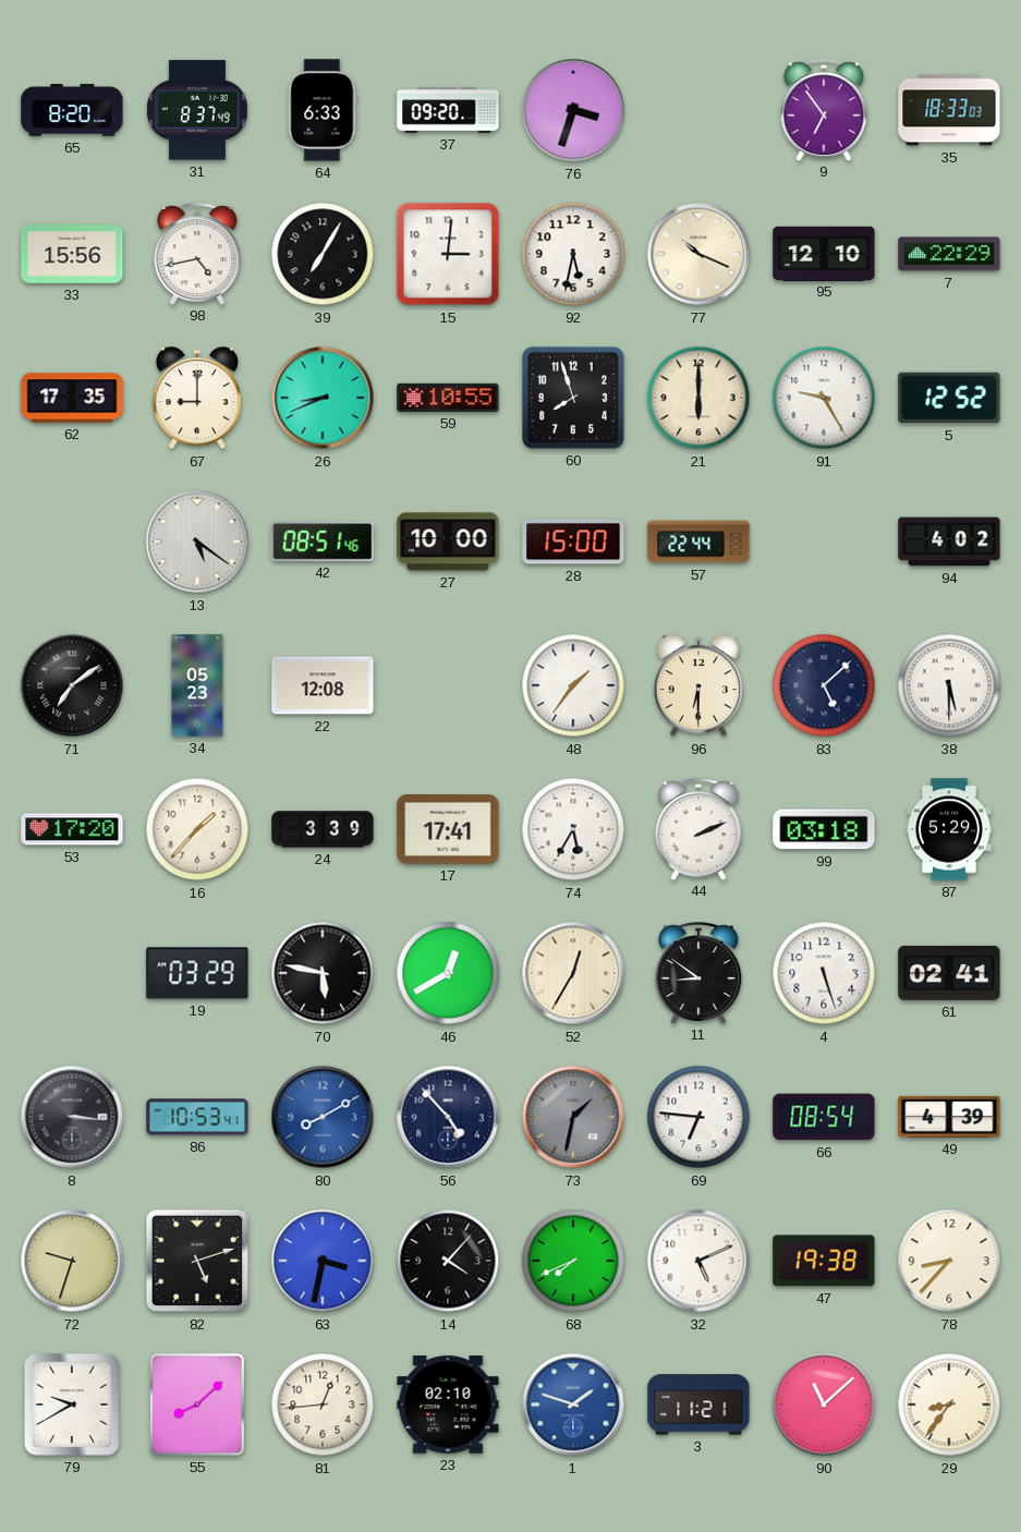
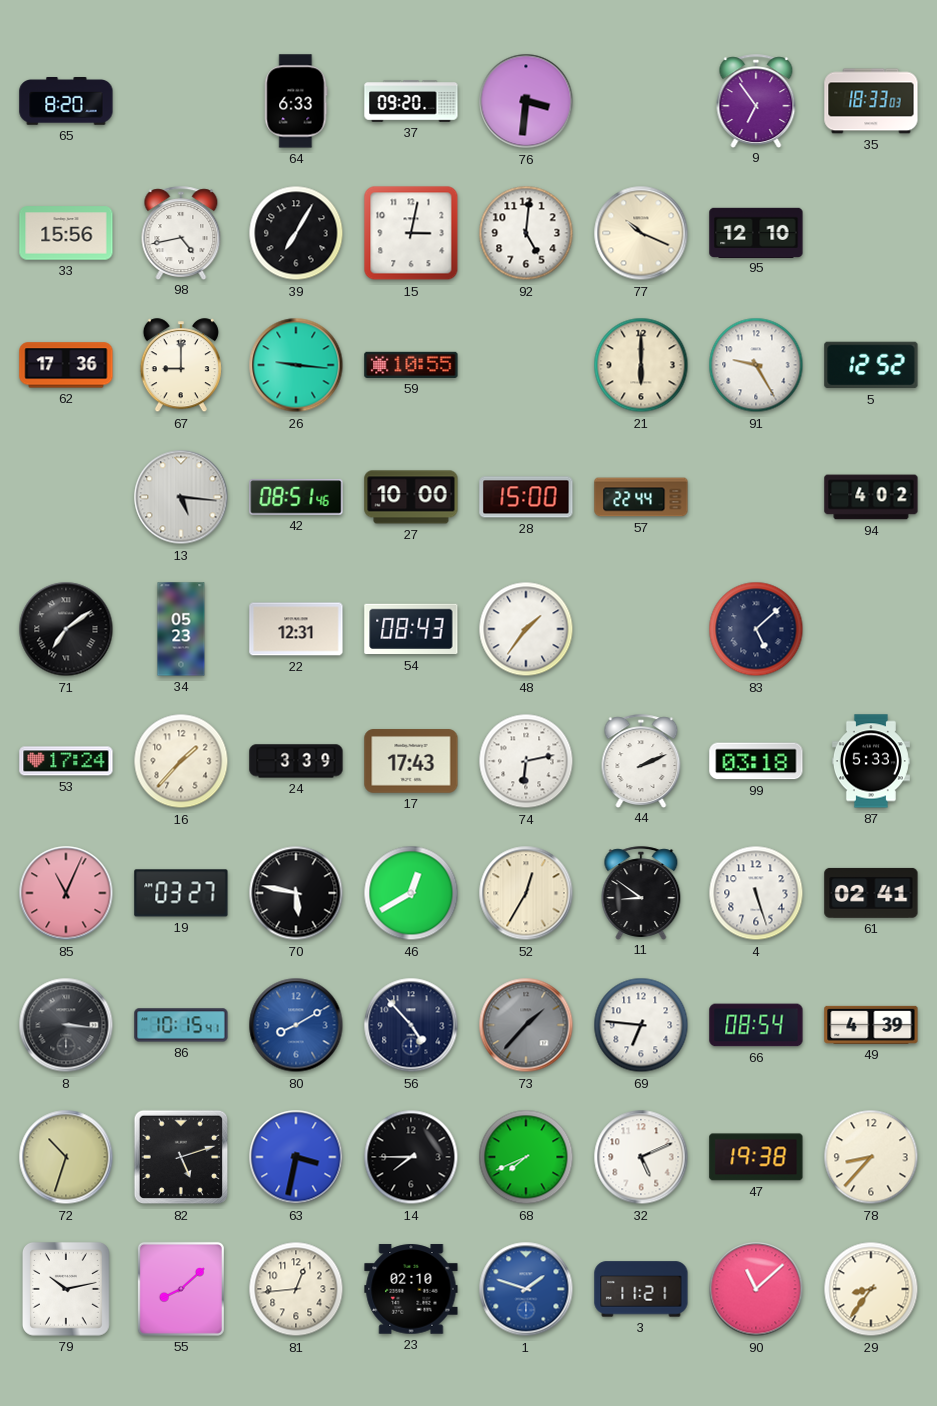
31: 8:37 -> none
76: 3:33 -> 3:31
15: 3:01 -> 3:02
92: 5:32 -> 5:01
7: 22:29 -> none
62: 17:35 -> 17:36
26: 8:41 -> 9:16
60: 7:57 -> none
13: 5:21 -> 5:16
22: 12:08 -> 12:31
54: none -> 08:43
96: 6:30 -> none
38: 5:30 -> none
53: 17:20 -> 17:24
17: 17:41 -> 17:43
74: 5:35 -> 6:13
87: 5:29 -> 5:33
85: none -> 11:04
19: 03:29 -> 03:27
86: 10:53 -> 10:15
73: 1:32 -> 1:37
72: 9:33 -> 10:33
14: 4:07 -> 7:45
79: 9:40 -> 10:13
